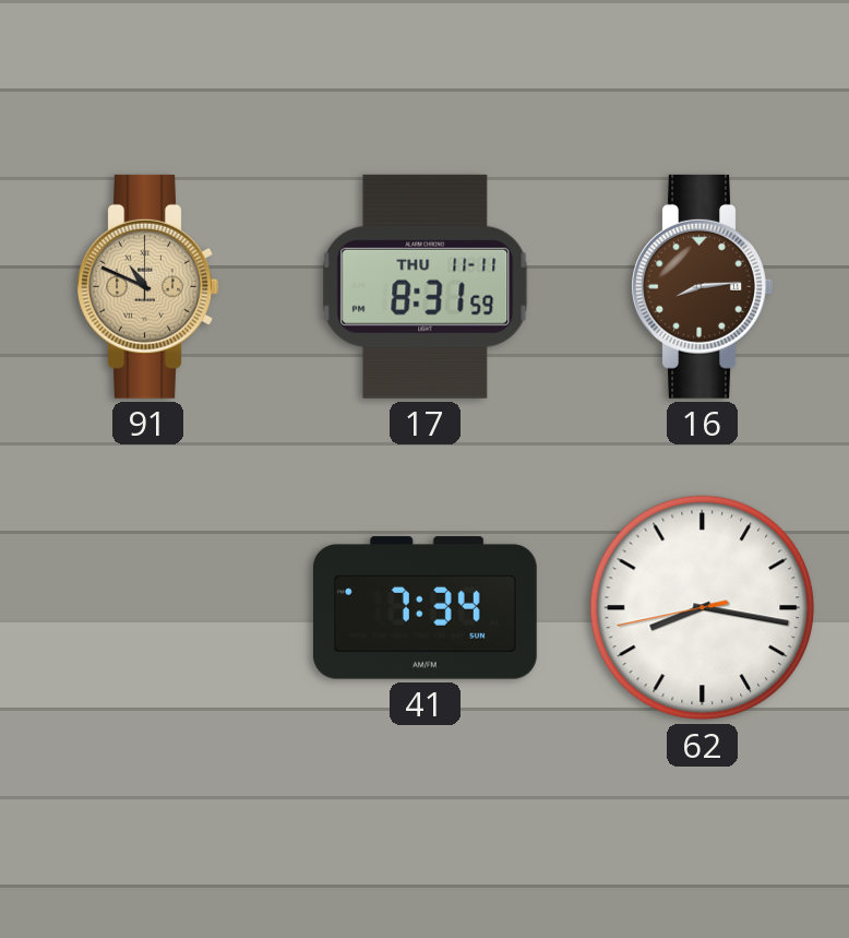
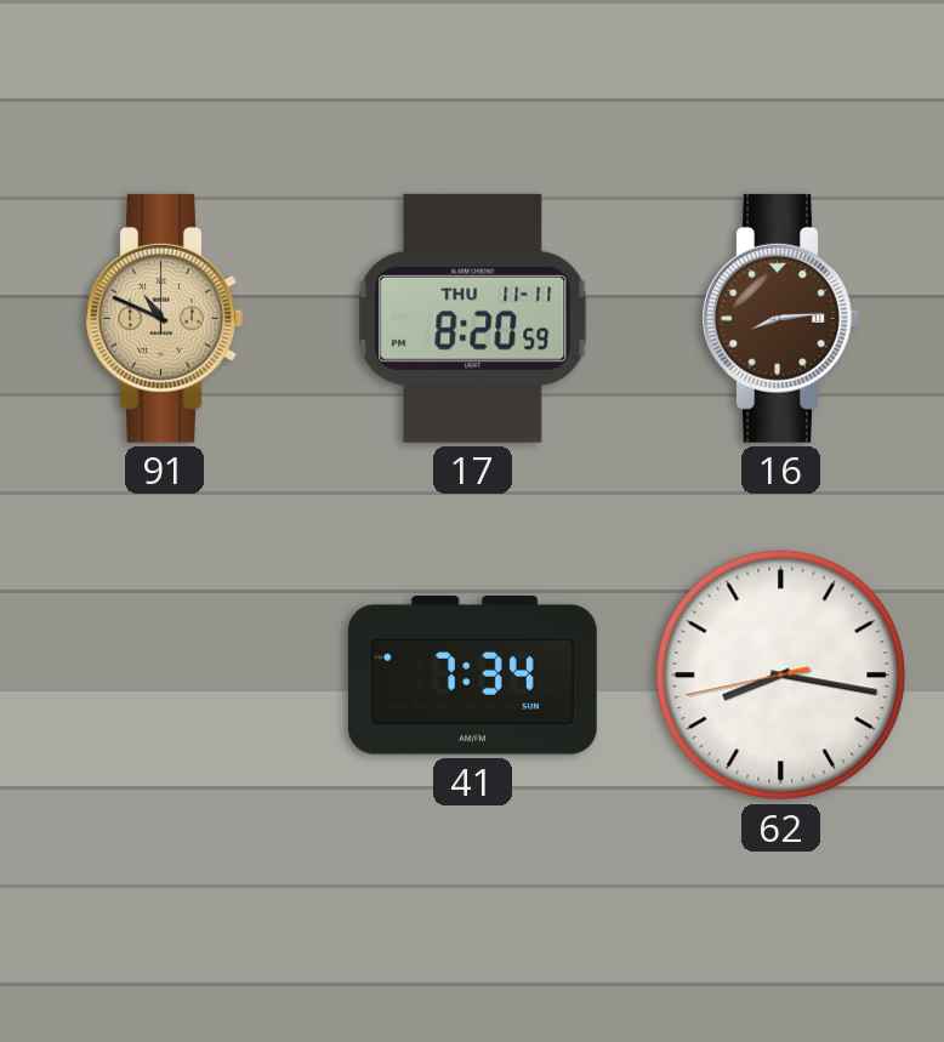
17: 8:31 -> 8:20
